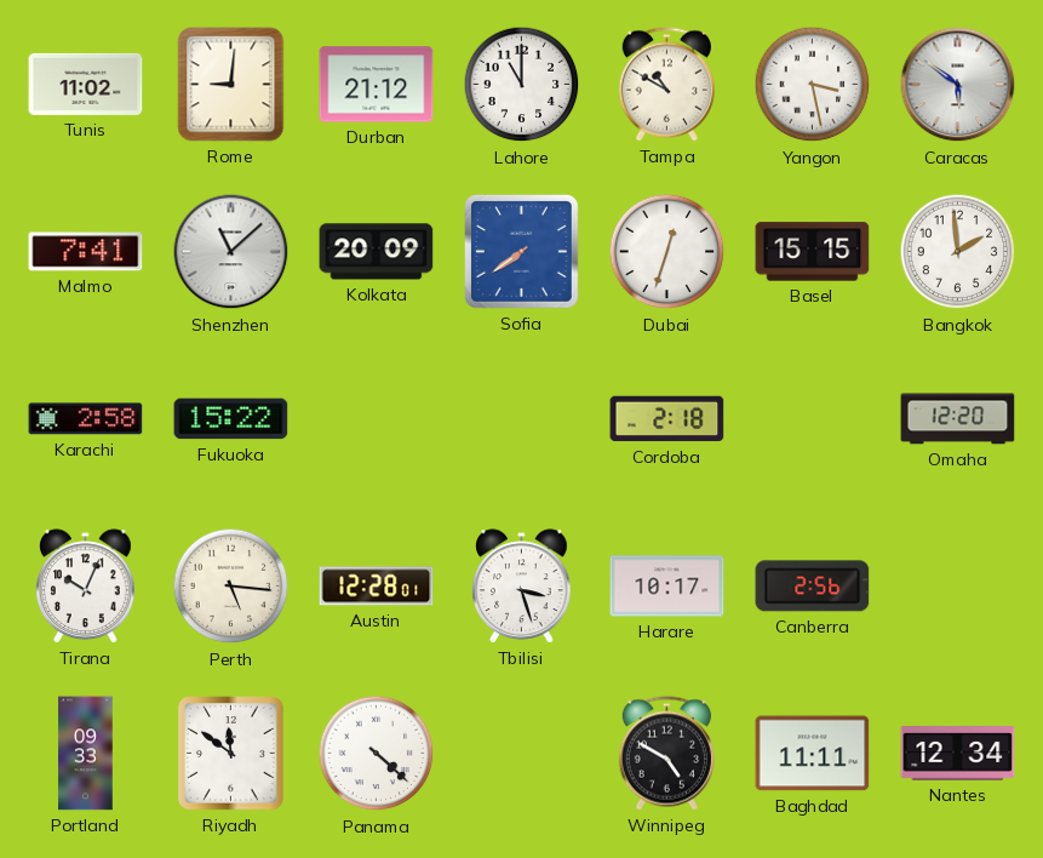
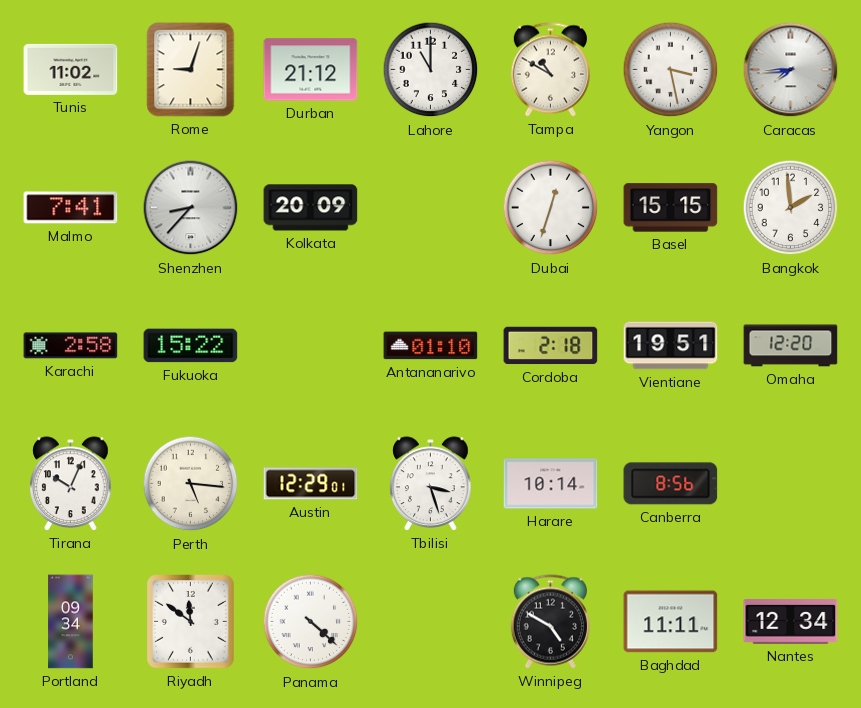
Rome: 9:01 -> 9:03
Caracas: 5:51 -> 7:44
Shenzhen: 11:08 -> 8:37
Sofia: 7:39 -> none
Antananarivo: none -> 01:10
Vientiane: none -> 19:51
Austin: 12:28 -> 12:29
Harare: 10:17 -> 10:14
Canberra: 2:56 -> 8:56
Portland: 09:33 -> 09:34
